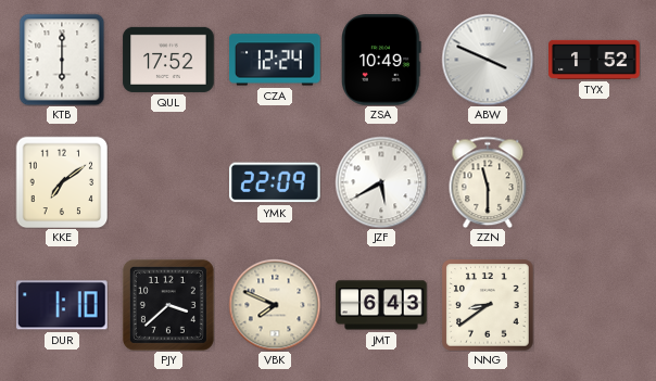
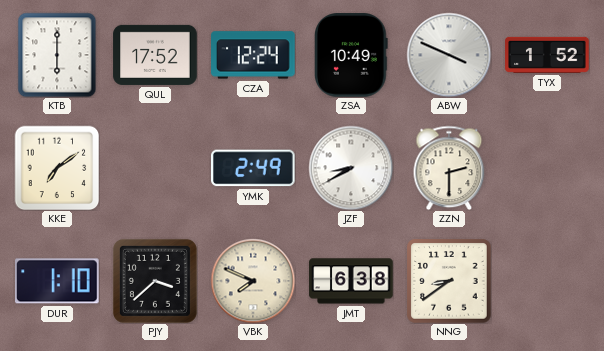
YMK: 22:09 -> 2:49
JZF: 5:40 -> 8:40
ZZN: 11:30 -> 2:30
JMT: 6:43 -> 6:38
